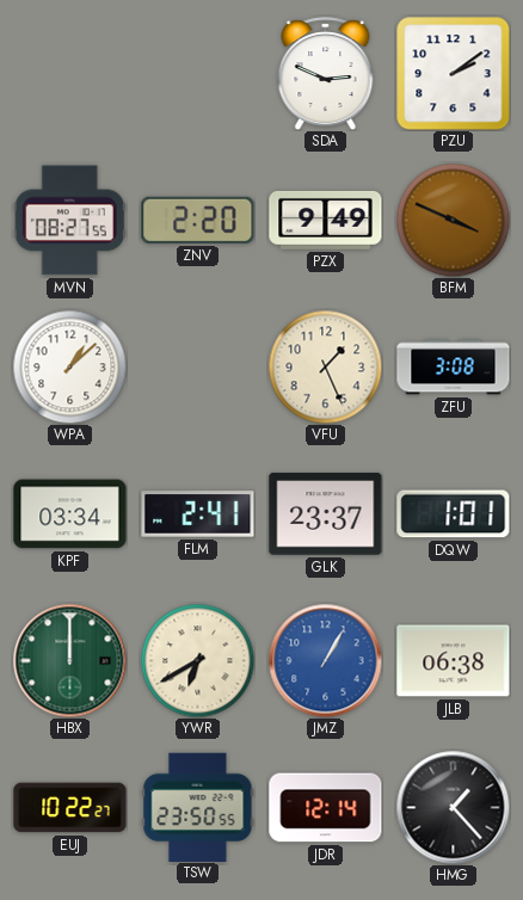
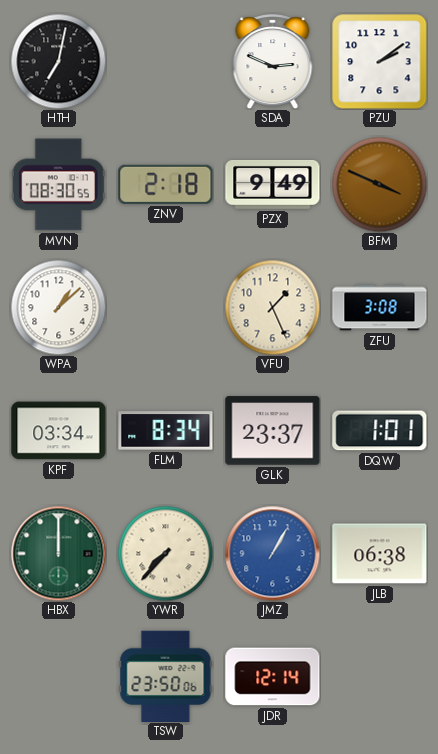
HTH: none -> 7:02
MVN: 08:27 -> 08:30
ZNV: 2:20 -> 2:18
FLM: 2:41 -> 8:34
YWR: 6:40 -> 7:37
EUJ: 10:22 -> none
TSW: 23:50:55 -> 23:50:06
HMG: 1:23 -> none
